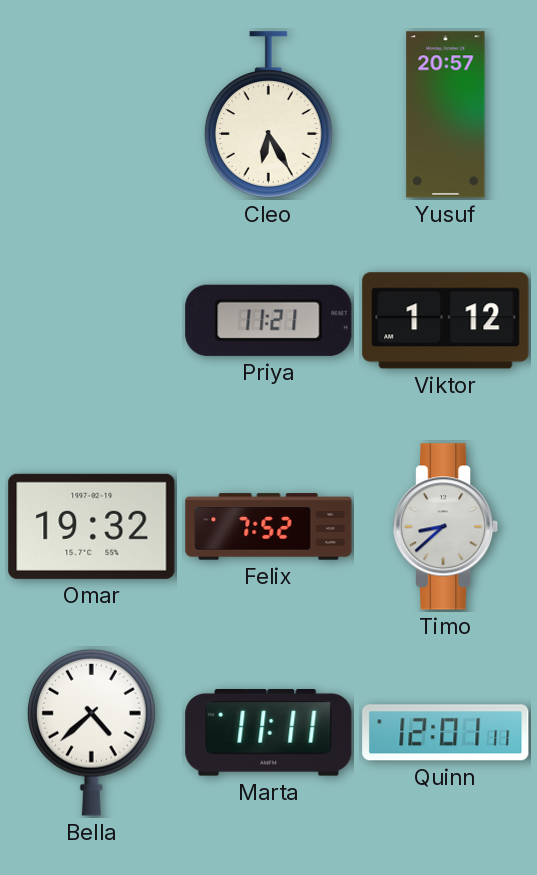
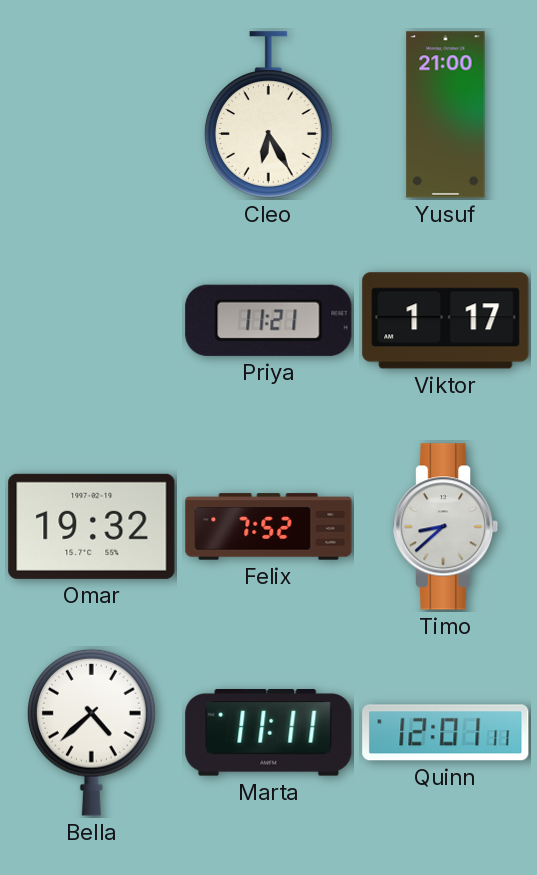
Yusuf: 20:57 -> 21:00
Viktor: 1:12 -> 1:17
